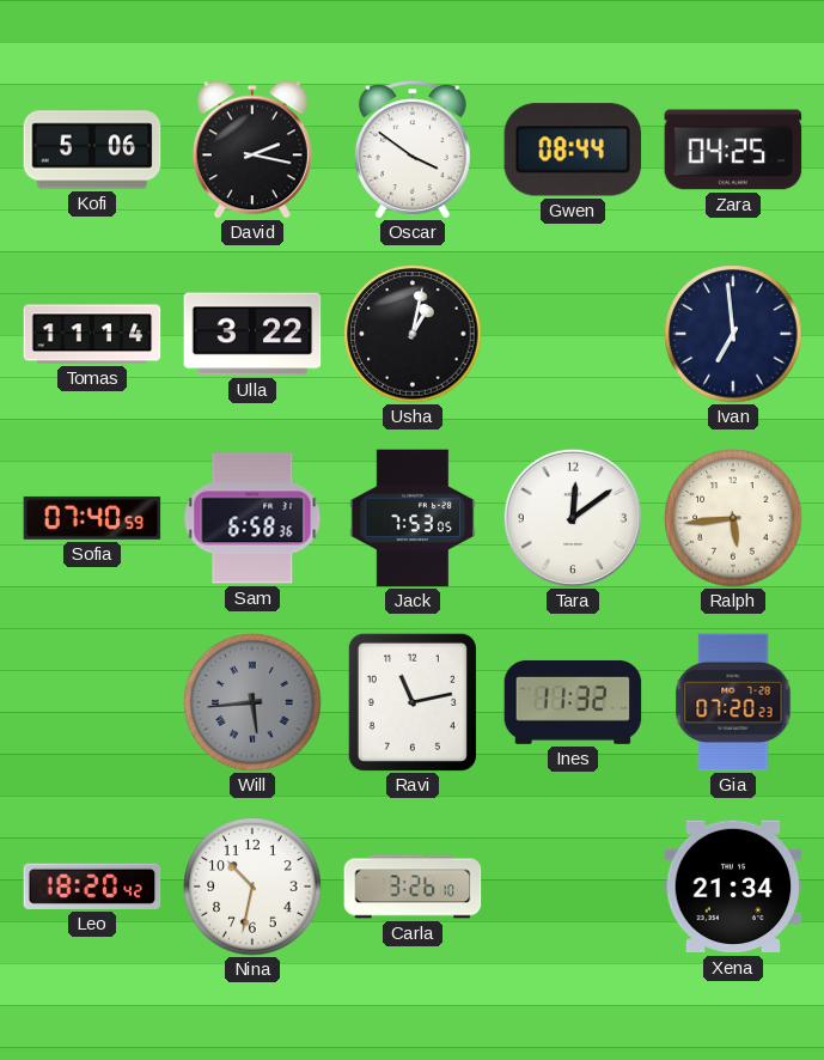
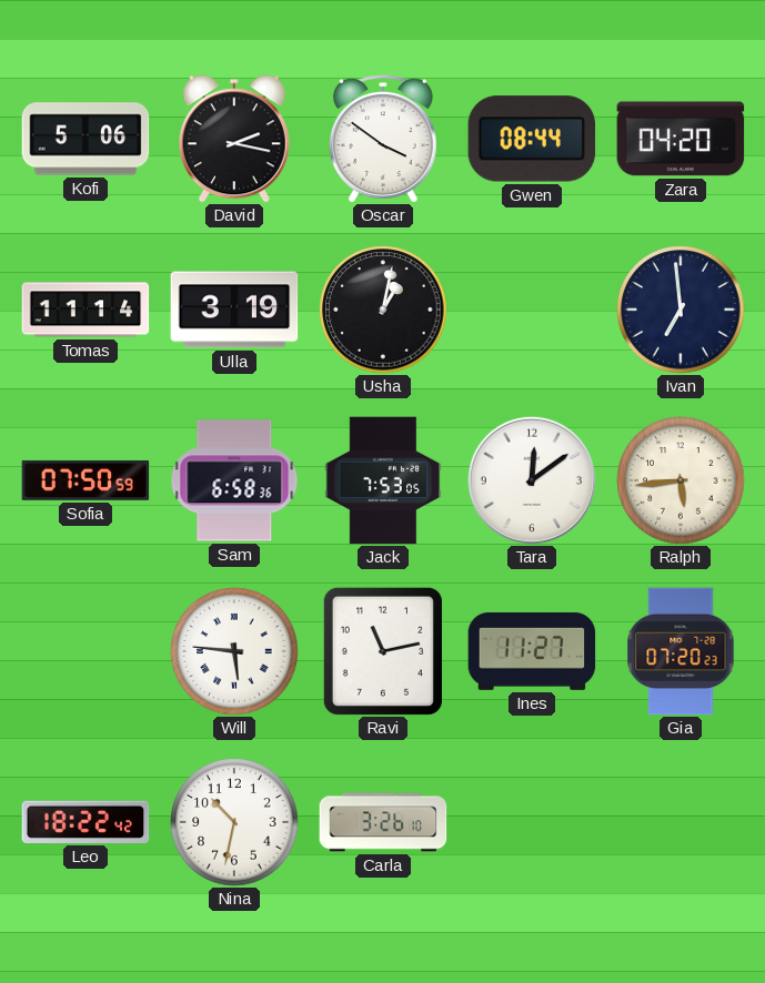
Zara: 04:25 -> 04:20
Ulla: 3:22 -> 3:19
Sofia: 07:40 -> 07:50
Will: 5:44 -> 5:46
Will dial: grey -> white
Ines: 11:32 -> 11:27
Leo: 18:20 -> 18:22
Xena: 21:34 -> none
